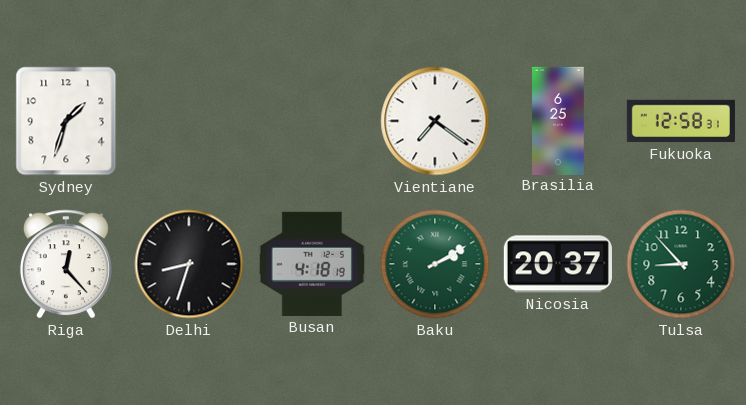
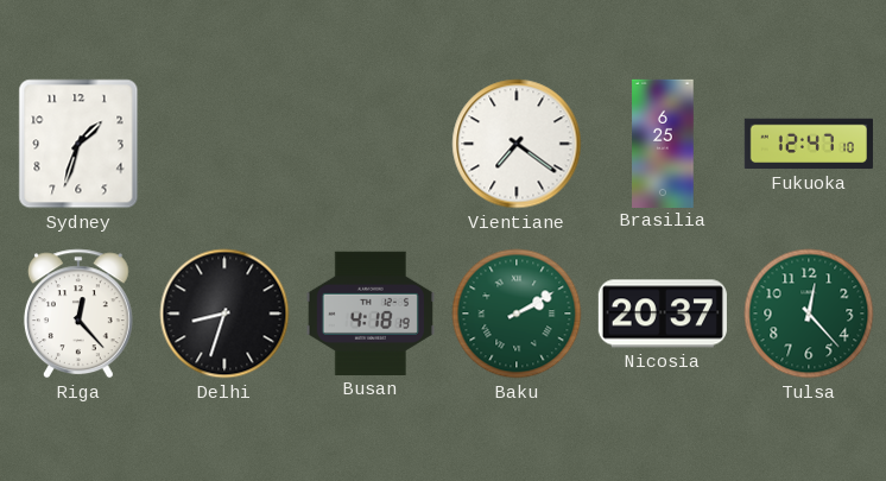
Fukuoka: 12:58 -> 12:47
Tulsa: 8:53 -> 12:23
